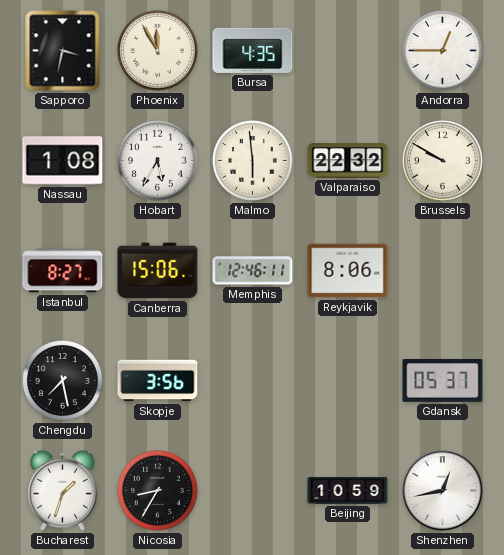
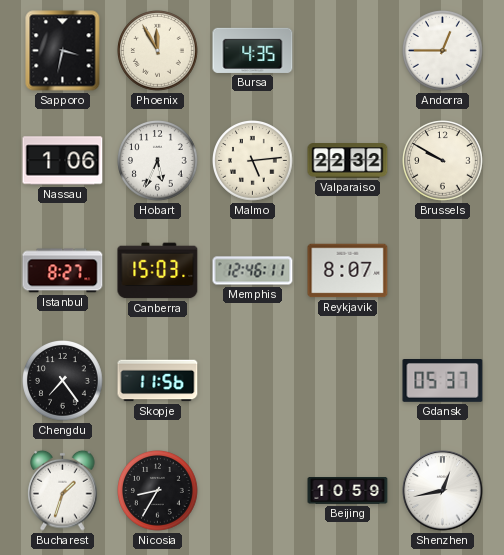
Nassau: 1:08 -> 1:06
Hobart: 5:35 -> 5:34
Malmo: 5:59 -> 5:14
Canberra: 15:06 -> 15:03
Reykjavik: 8:06 -> 8:07
Chengdu: 7:28 -> 7:24
Skopje: 3:56 -> 11:56
